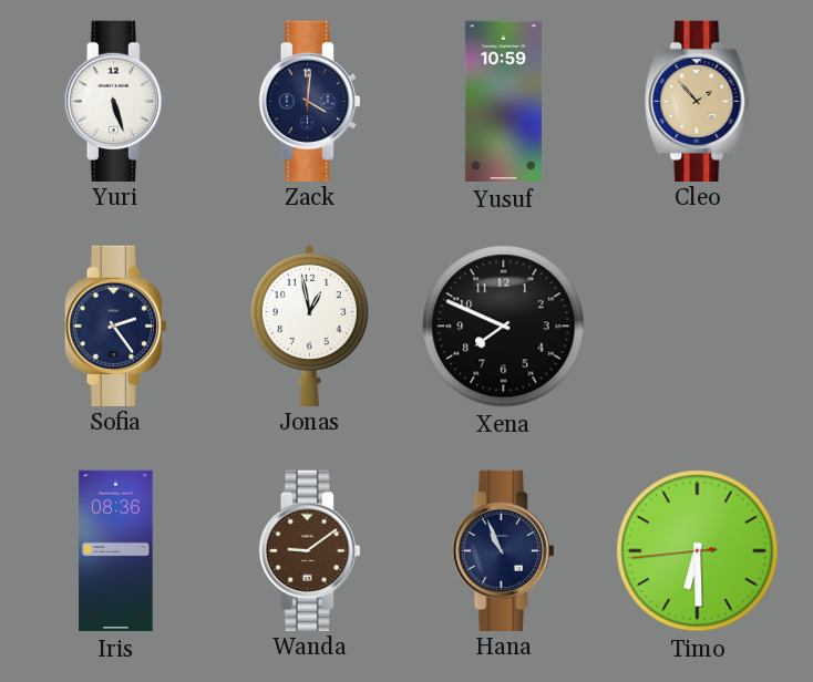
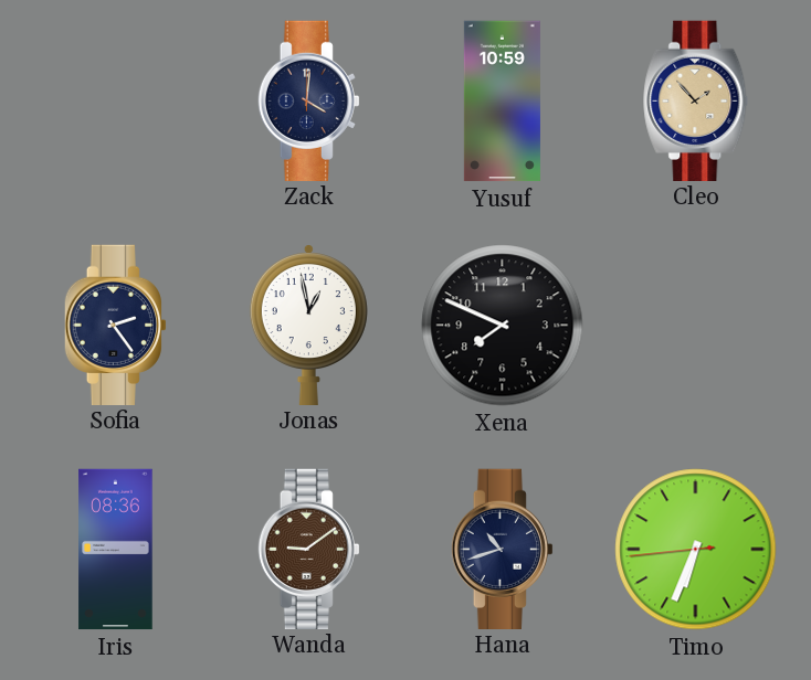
Yuri: 5:27 -> none
Hana: 10:56 -> 10:42
Timo: 6:29 -> 6:33
